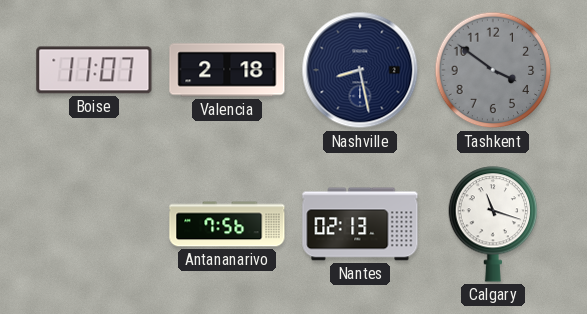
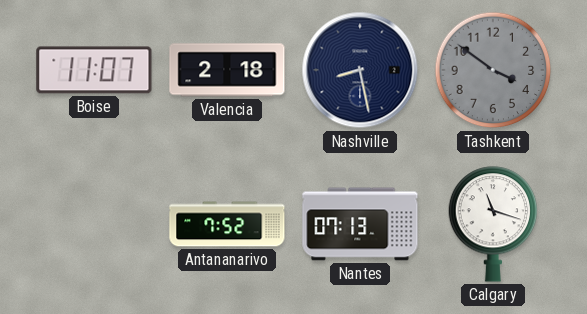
Antananarivo: 7:56 -> 7:52
Nantes: 02:13 -> 07:13
